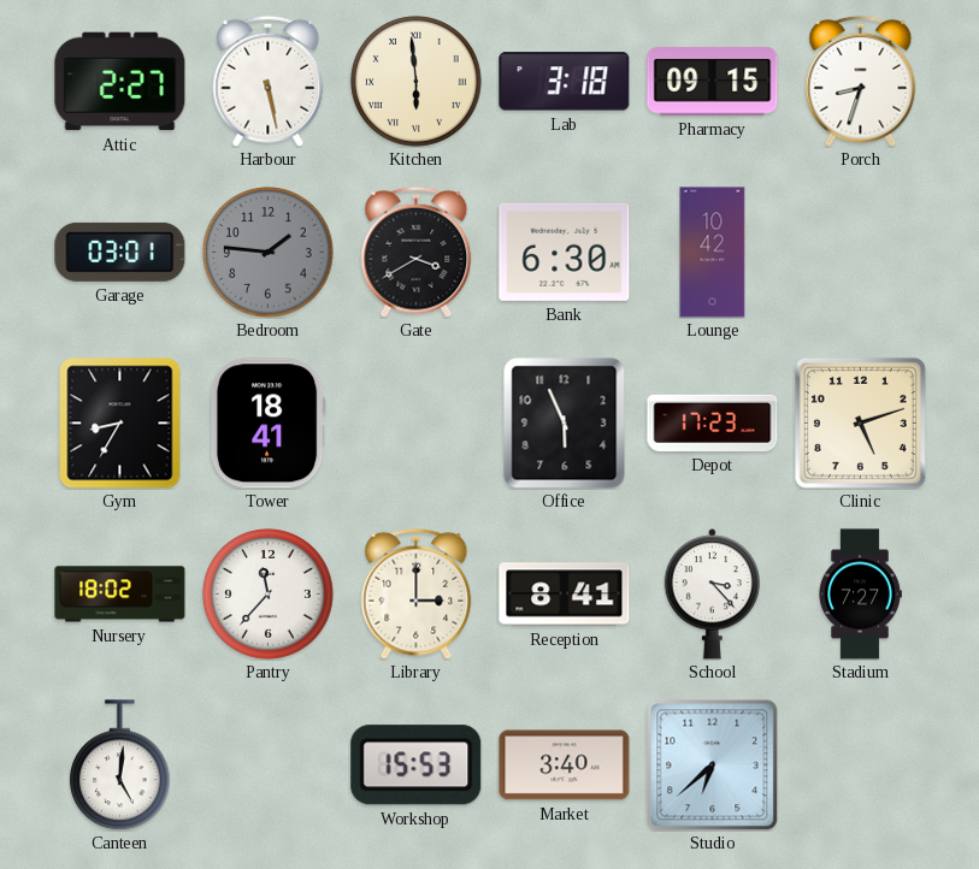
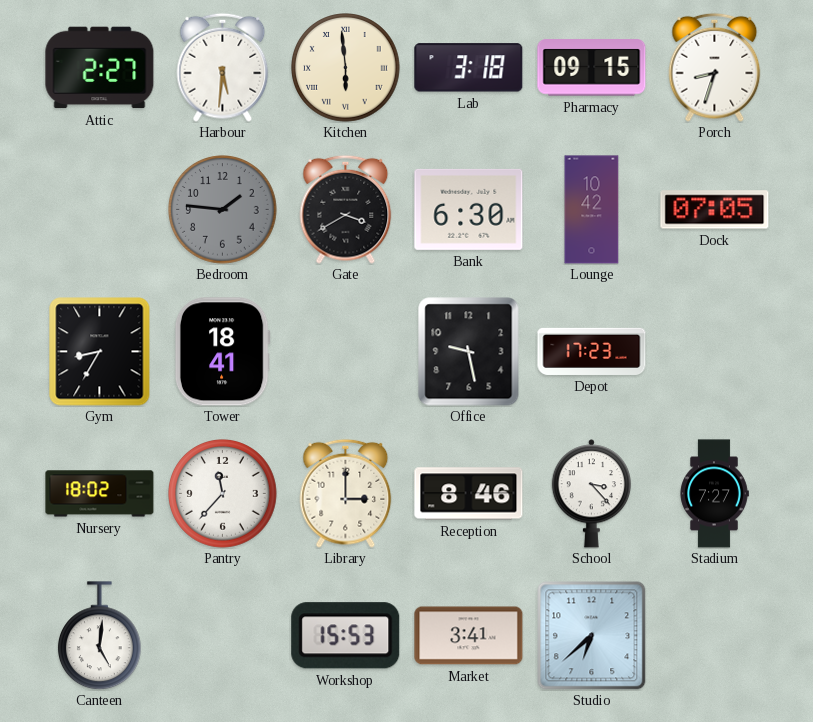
Harbour: 5:28 -> 5:31
Garage: 03:01 -> none
Dock: none -> 07:05
Office: 5:56 -> 9:28
Clinic: 5:12 -> none
Reception: 8:41 -> 8:46
Market: 3:40 -> 3:41
